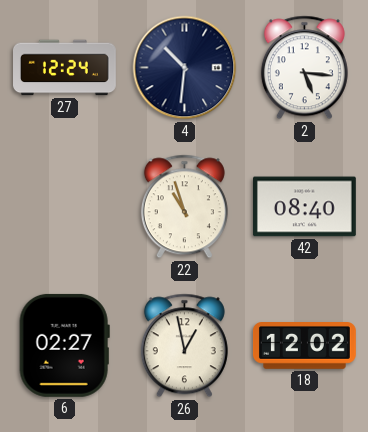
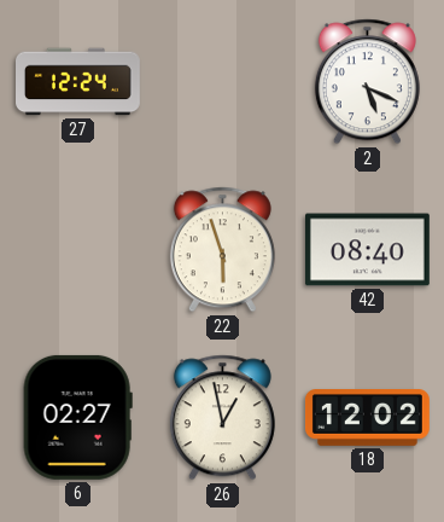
4: 10:31 -> none
2: 5:16 -> 5:19
22: 10:57 -> 5:57
